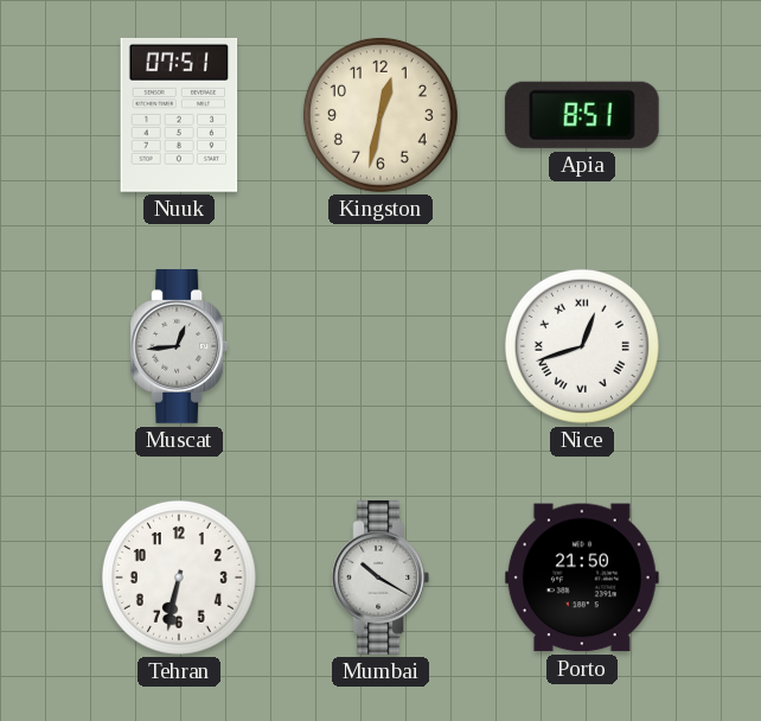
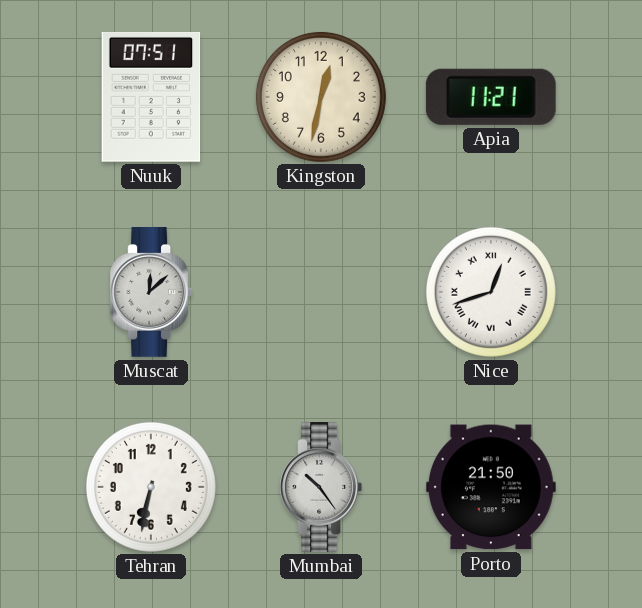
Apia: 8:51 -> 11:21
Muscat: 12:44 -> 12:08
Mumbai: 10:20 -> 10:24
